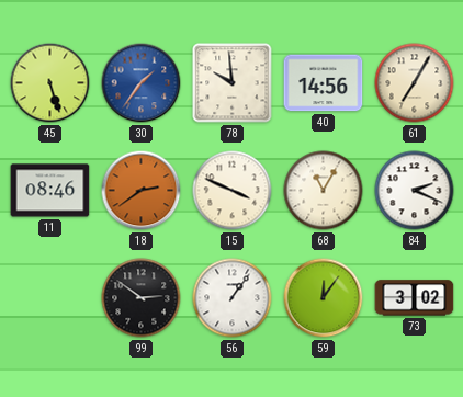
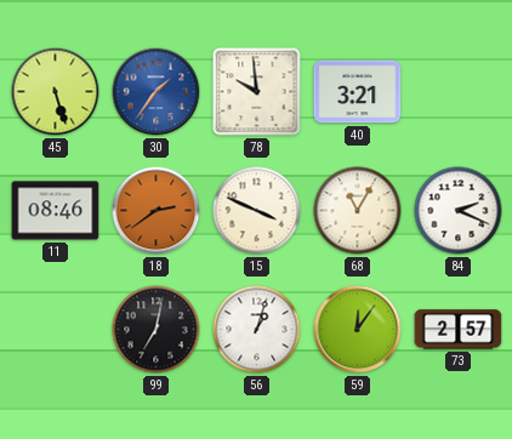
40: 14:56 -> 3:21
61: 7:05 -> none
99: 2:51 -> 7:02
56: 1:06 -> 1:03
73: 3:02 -> 2:57
